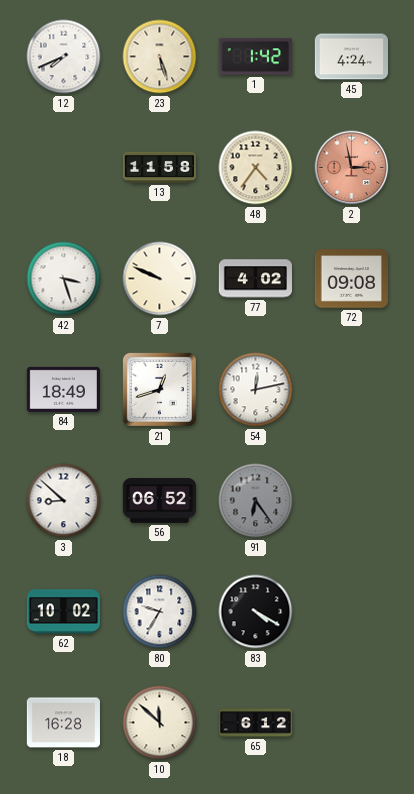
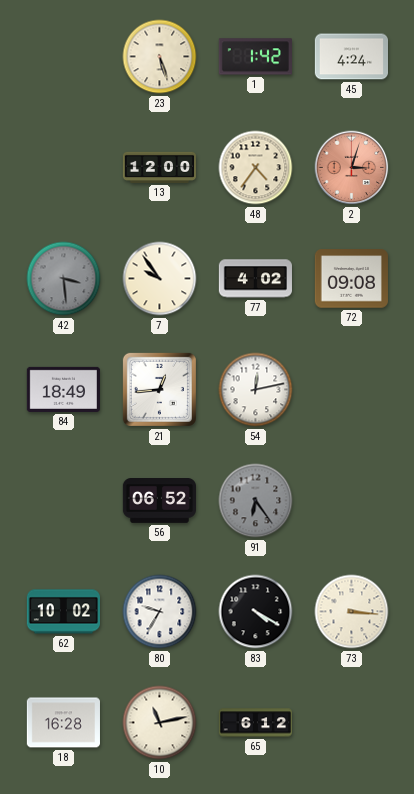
12: 7:41 -> none
13: 11:58 -> 12:00
2: 2:58 -> 3:03
42: 3:27 -> 3:29
42 dial: white -> grey
7: 9:49 -> 9:54
21: 12:42 -> 12:44
3: 8:52 -> none
73: none -> 3:16
10: 11:52 -> 11:13
